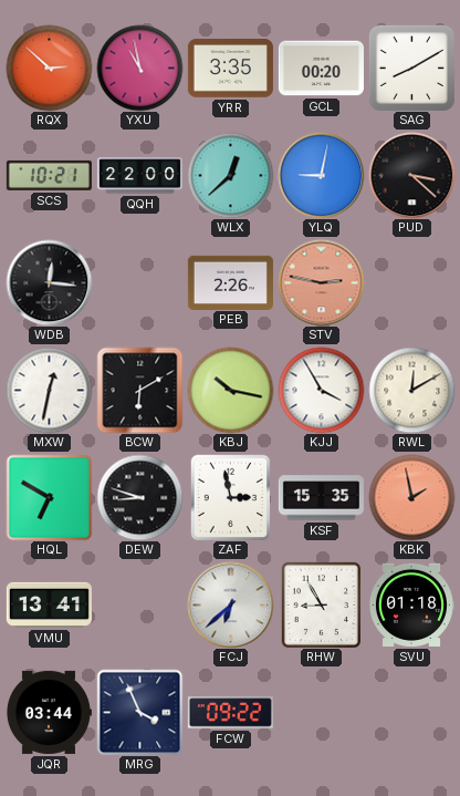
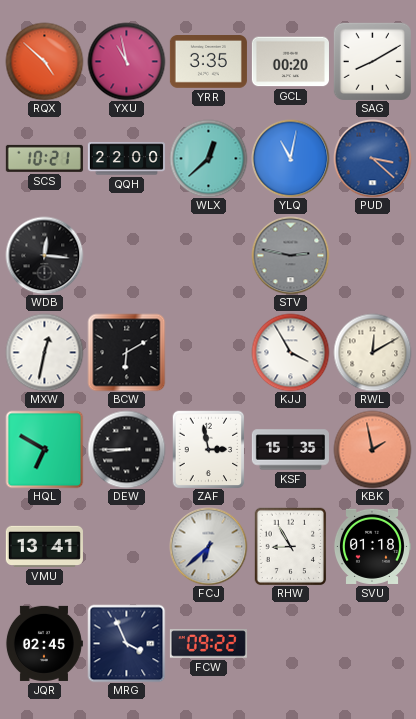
RQX: 2:52 -> 4:52
YLQ: 9:02 -> 11:02
PUD dial: black -> blue
PEB: 2:26 -> none
STV dial: salmon -> grey
KBJ: 10:17 -> none
DEW: 8:48 -> 8:45
JQR: 03:44 -> 02:45
